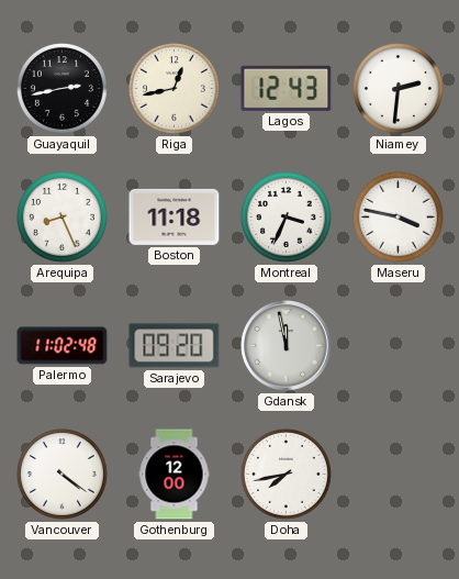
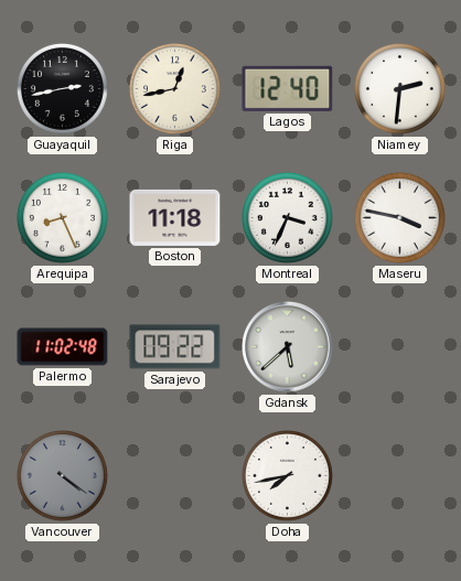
Lagos: 12:43 -> 12:40
Sarajevo: 09:20 -> 09:22
Gdansk: 11:58 -> 5:38
Vancouver dial: white -> grey
Gothenburg: 12:00 -> none
